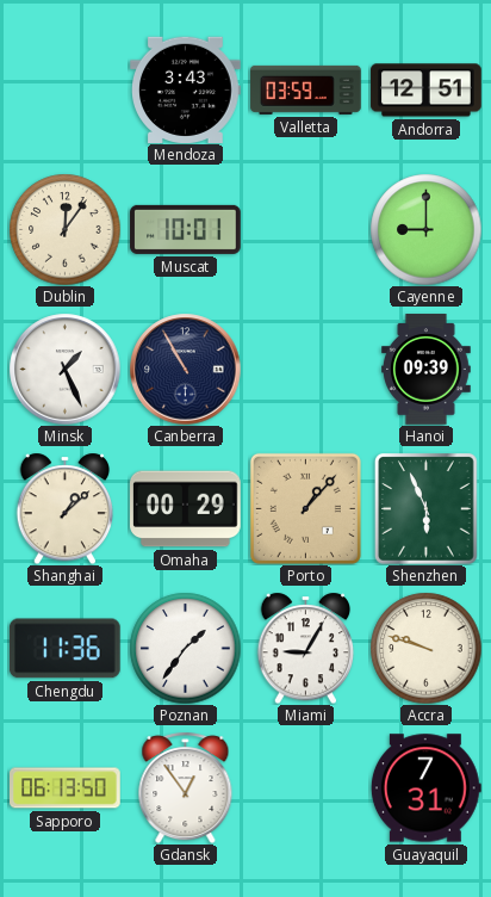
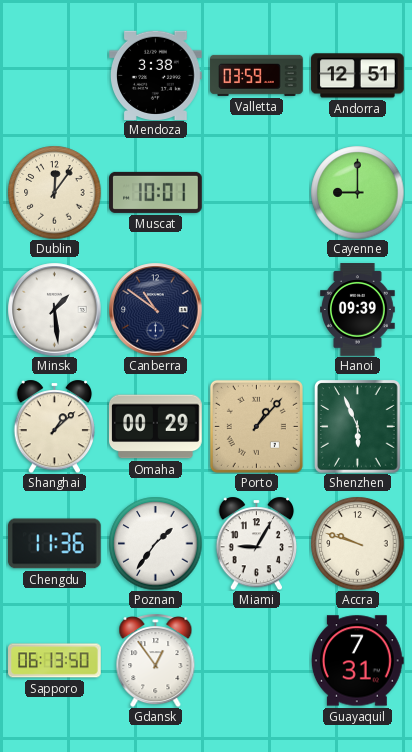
Mendoza: 3:43 -> 3:38
Minsk: 1:26 -> 1:29
Canberra: 10:55 -> 10:51
